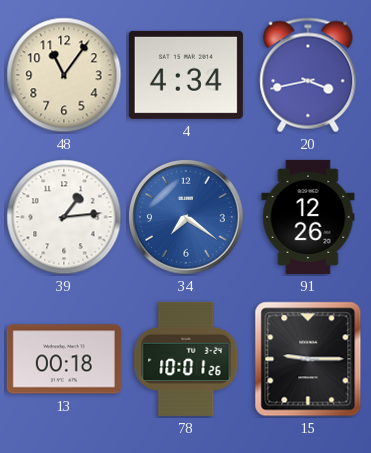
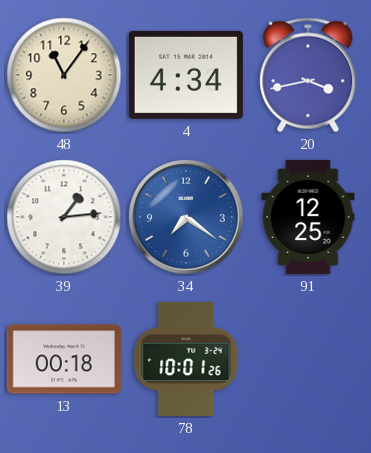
91: 12:26 -> 12:25
15: 9:15 -> none
